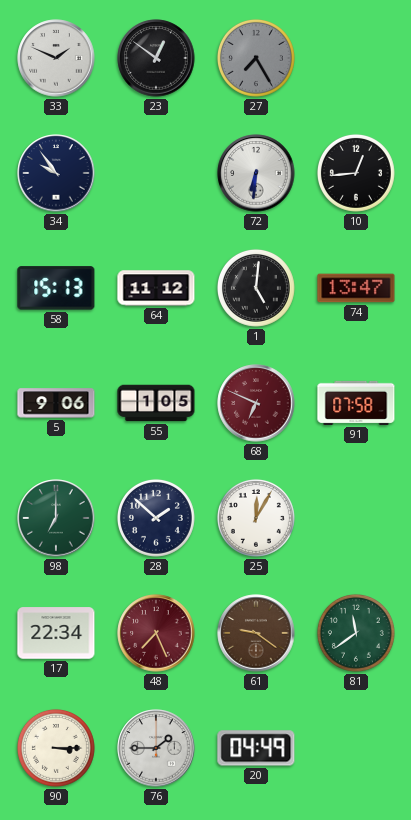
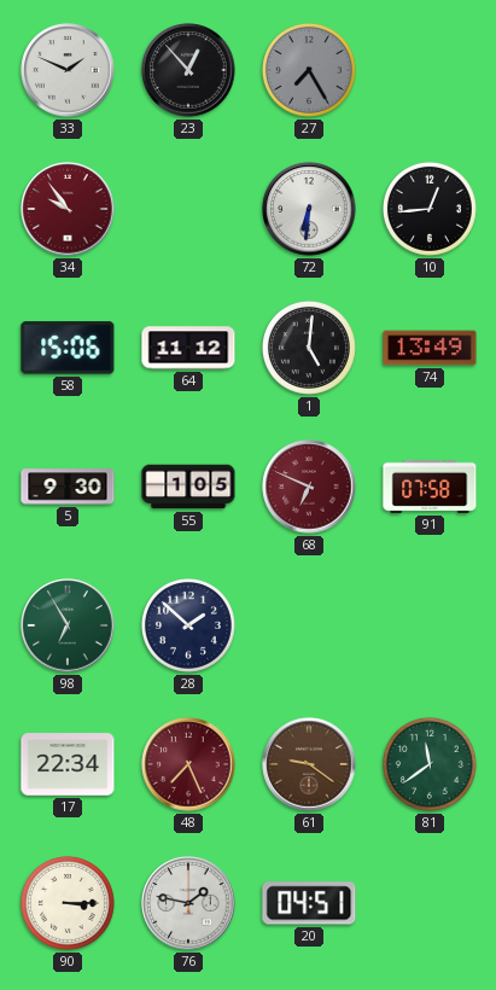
23: 12:51 -> 12:53
34 dial: navy -> burgundy
58: 15:13 -> 15:06
74: 13:47 -> 13:49
5: 9:06 -> 9:30
98: 7:00 -> 6:55
25: 12:05 -> none
76: 1:45 -> 1:47
20: 04:49 -> 04:51
